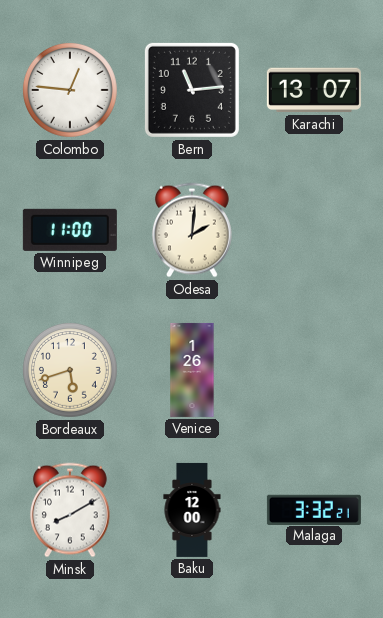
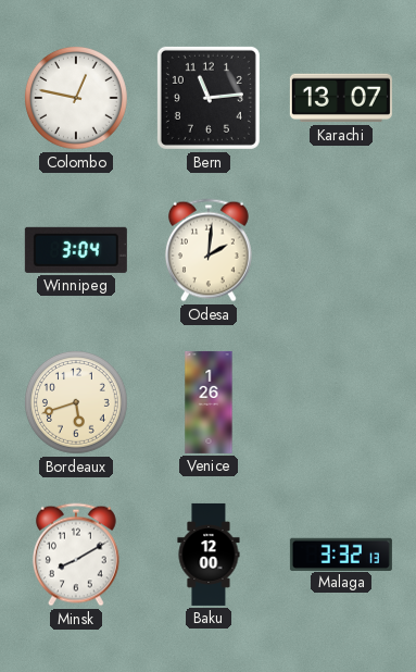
Colombo: 12:46 -> 12:47
Winnipeg: 11:00 -> 3:04
Malaga: 3:32:21 -> 3:32:13
